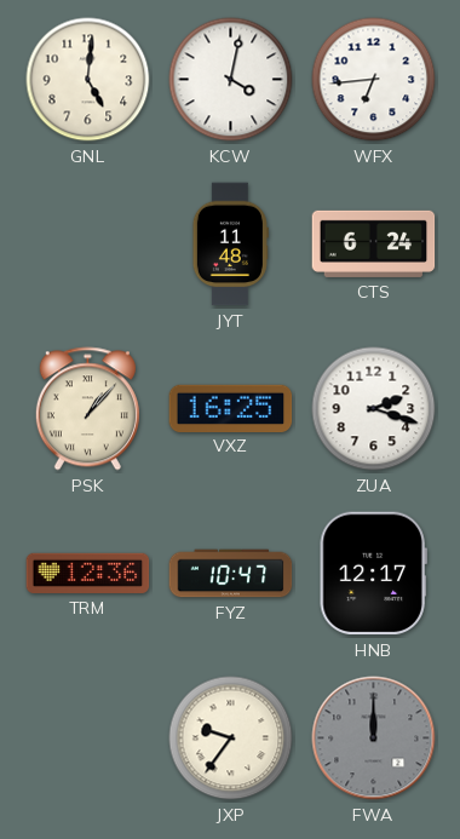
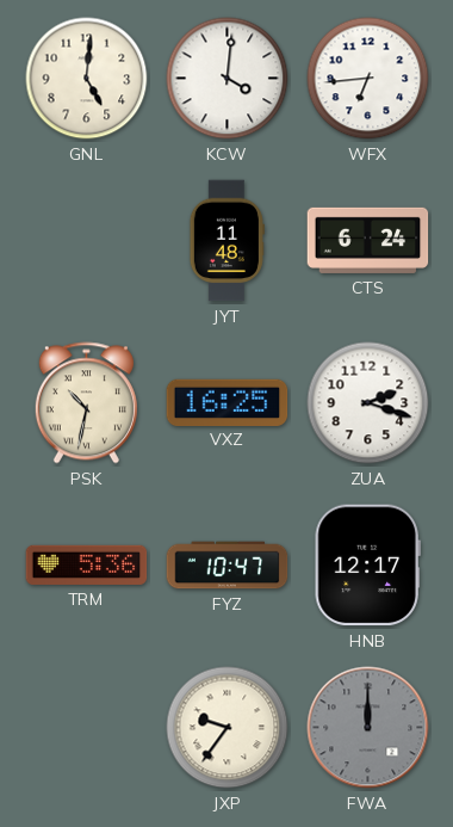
KCW: 4:02 -> 4:01
PSK: 1:07 -> 10:32
TRM: 12:36 -> 5:36
